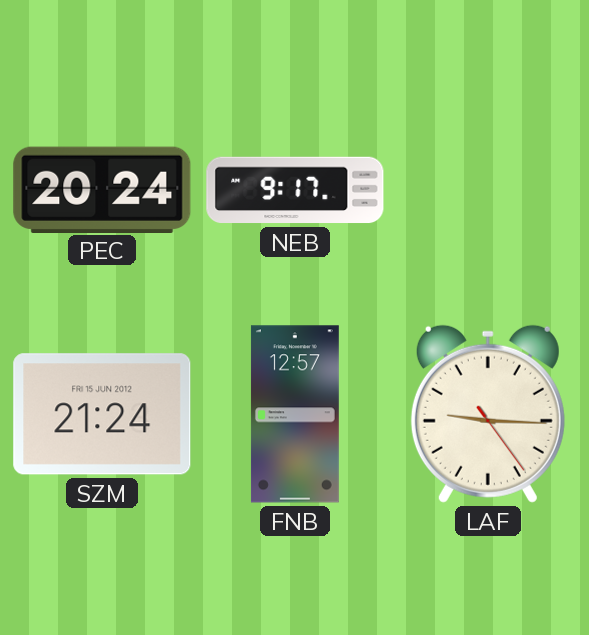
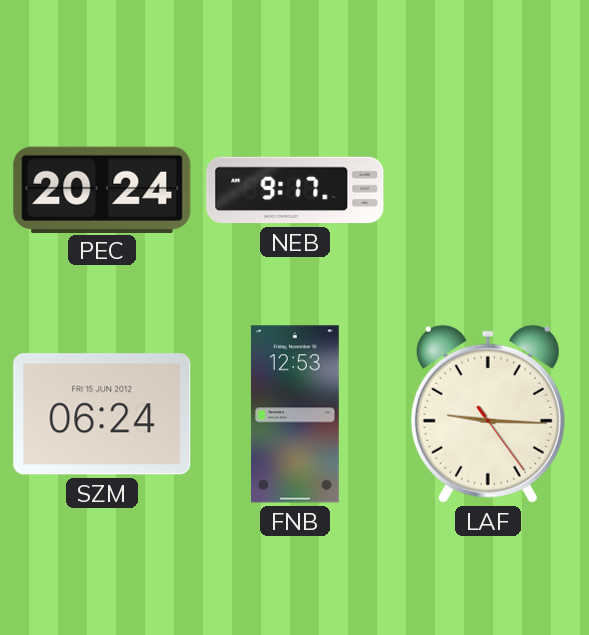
SZM: 21:24 -> 06:24
FNB: 12:57 -> 12:53
